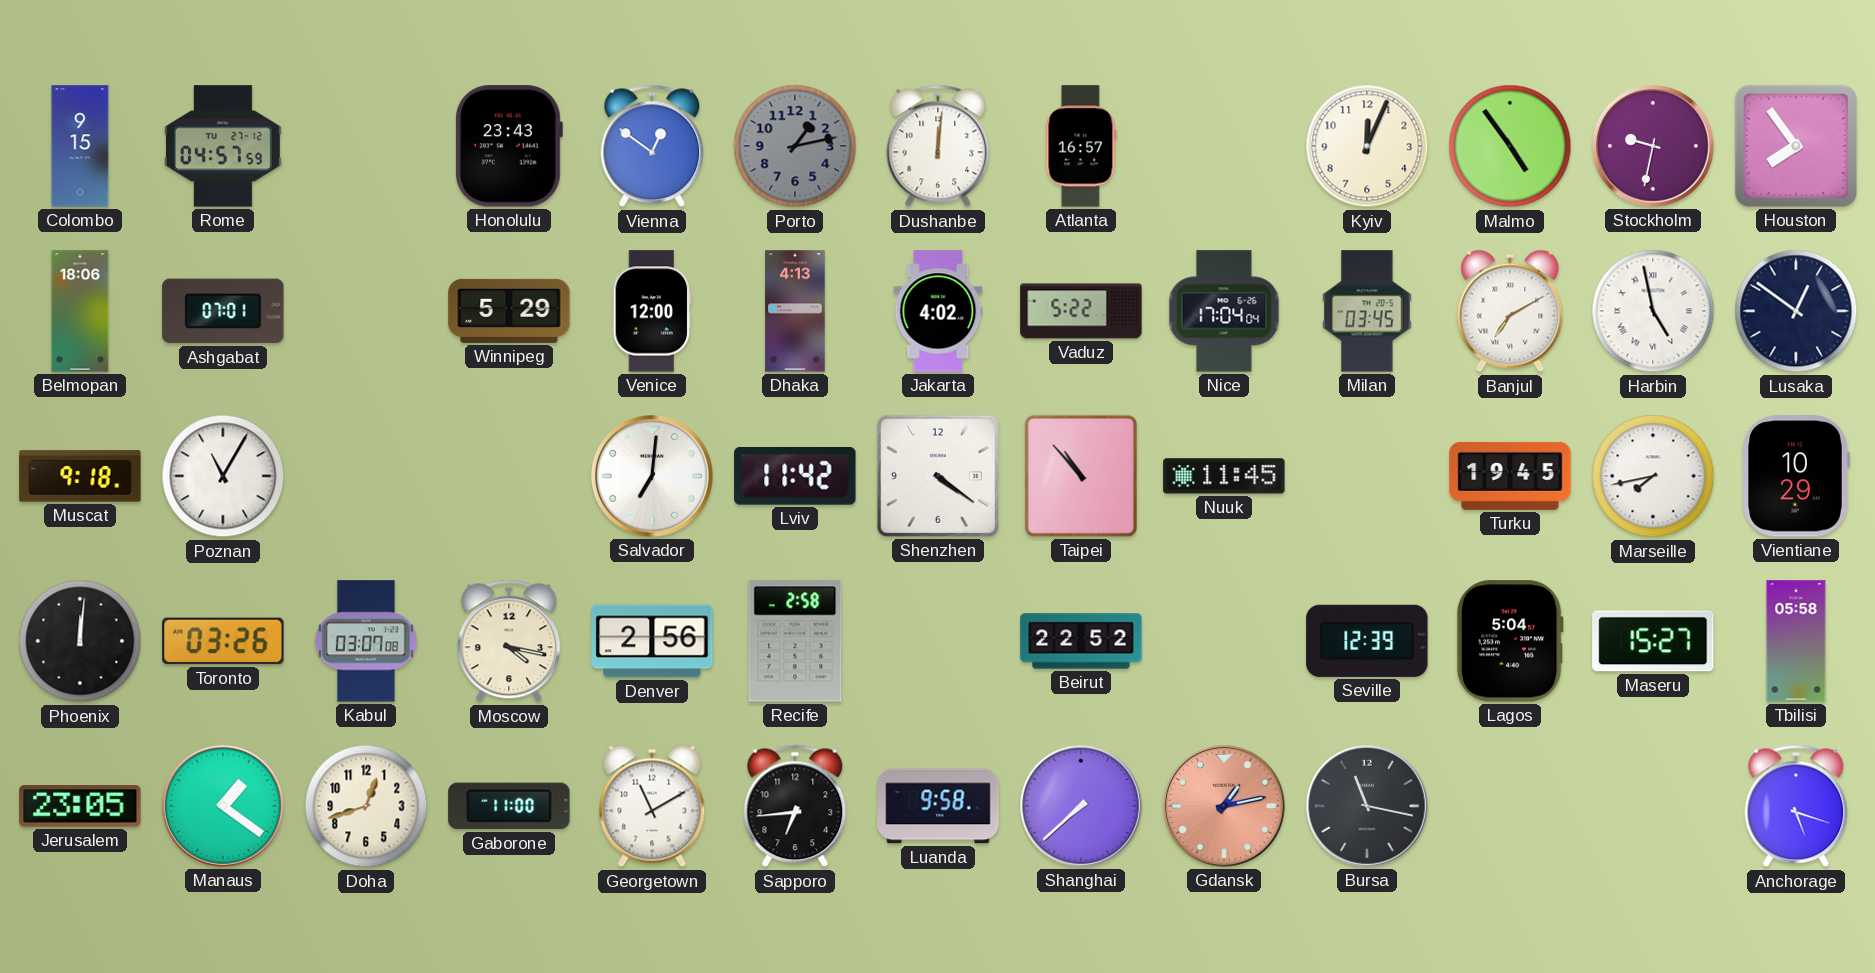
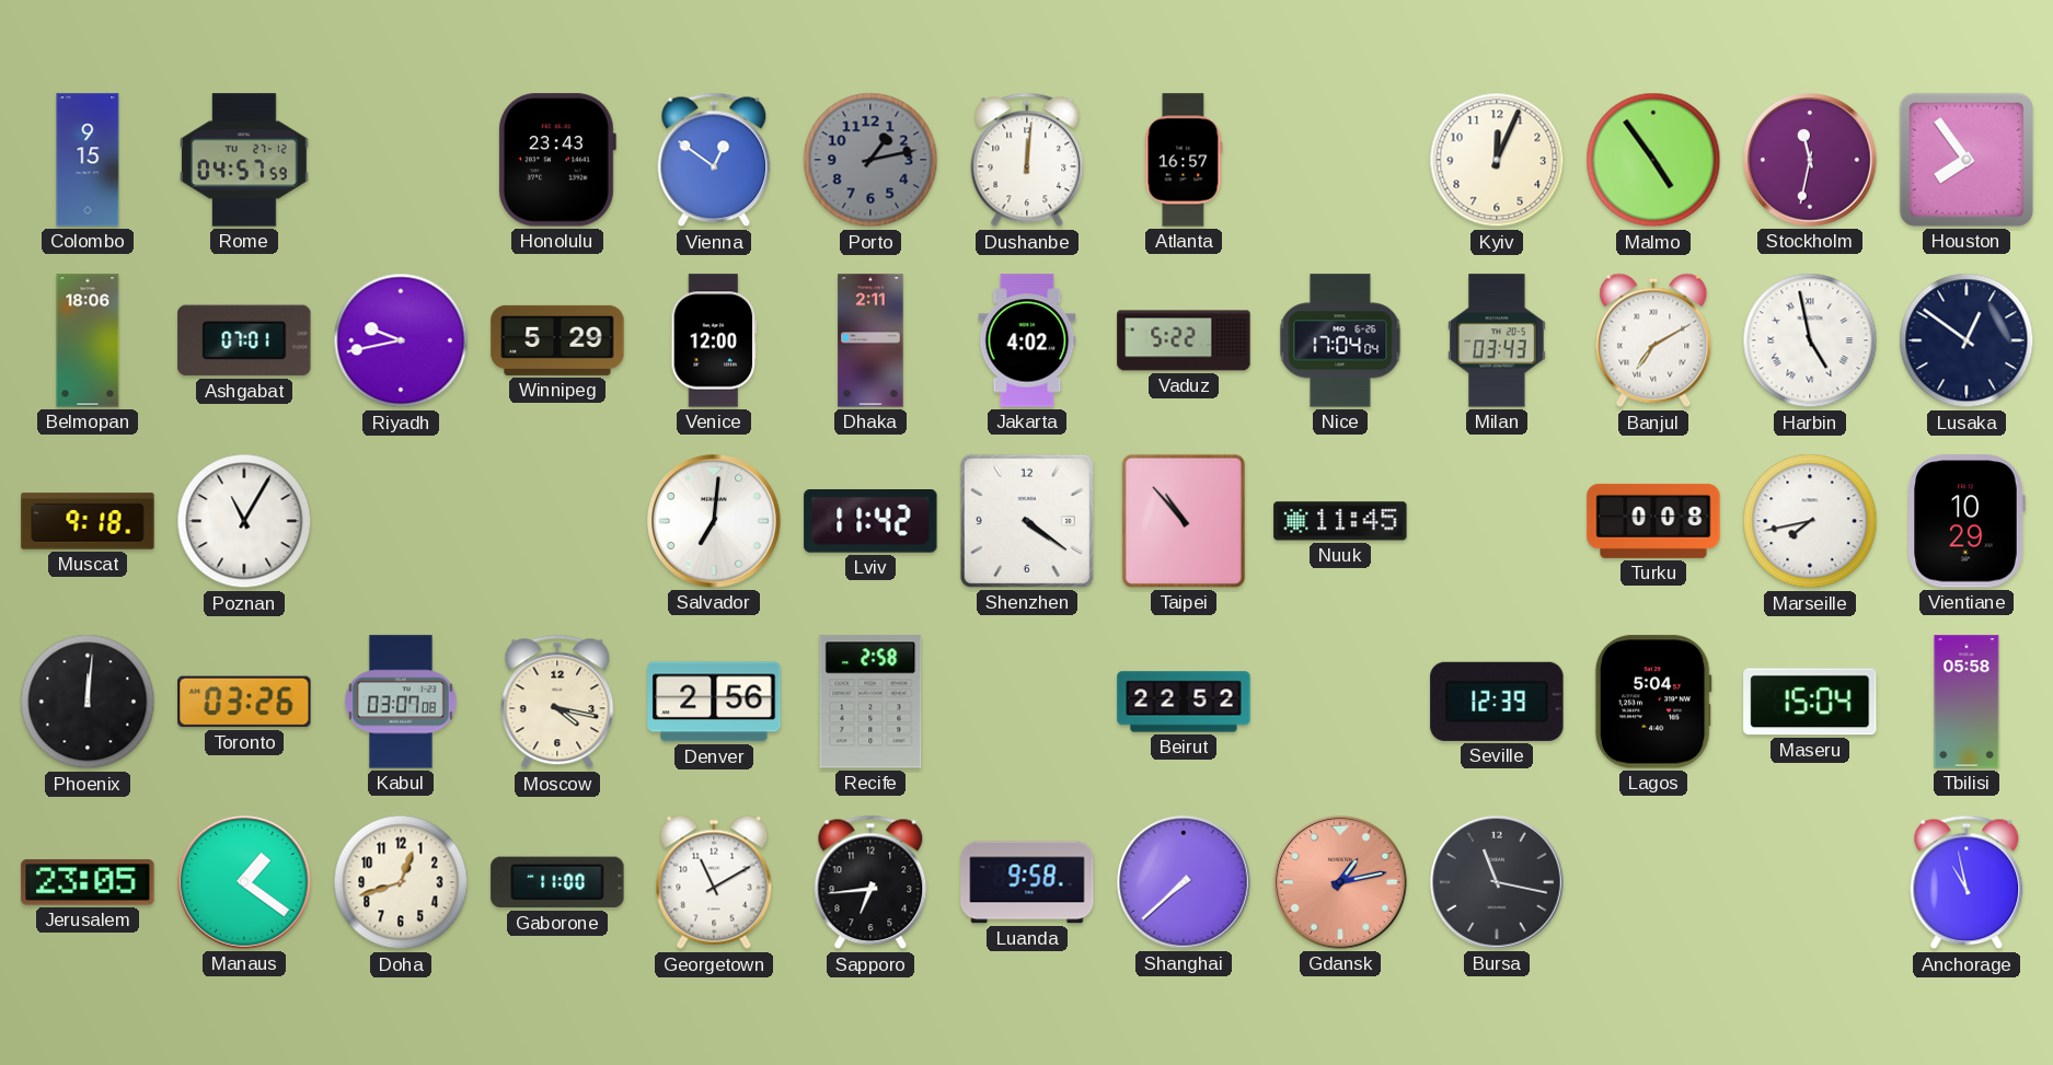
Stockholm: 9:32 -> 11:32
Riyadh: none -> 9:43
Dhaka: 4:13 -> 2:11
Milan: 03:45 -> 03:43
Turku: 19:45 -> 0:08
Maseru: 15:27 -> 15:04
Anchorage: 5:18 -> 10:58
